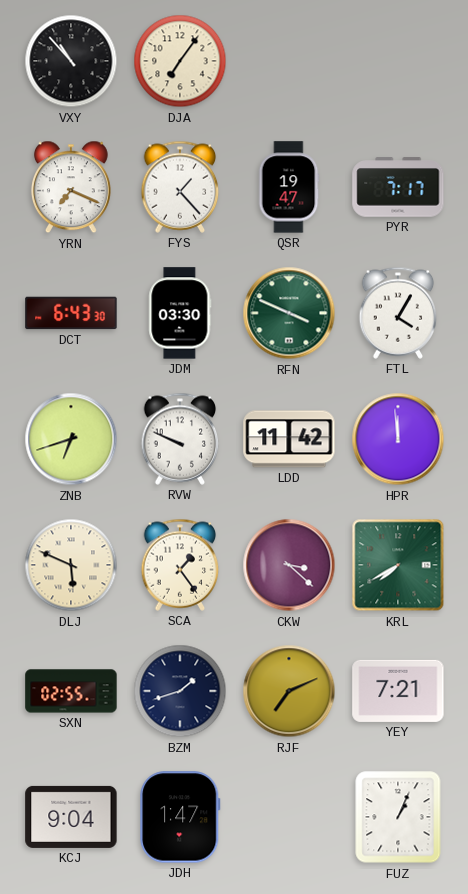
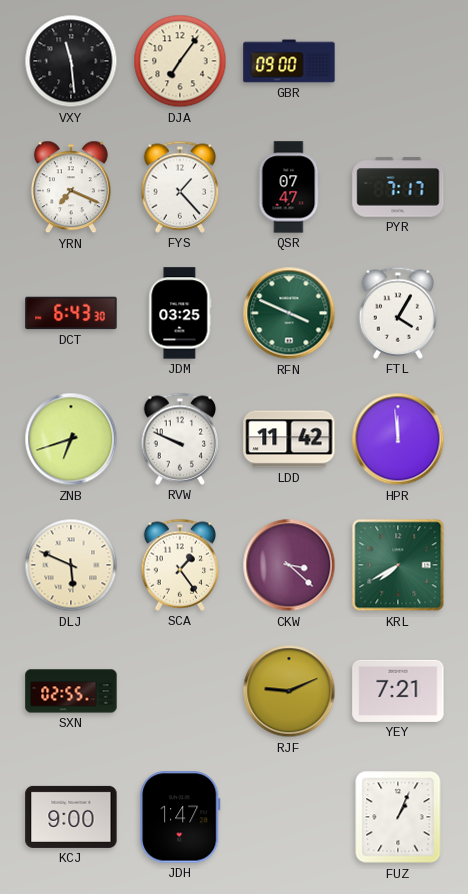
VXY: 10:53 -> 11:29
GBR: none -> 09:00
QSR: 19:47 -> 07:47
JDM: 03:30 -> 03:25
BZM: 1:42 -> none
RJF: 7:11 -> 9:11
KCJ: 9:04 -> 9:00
